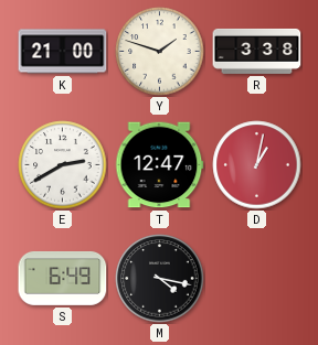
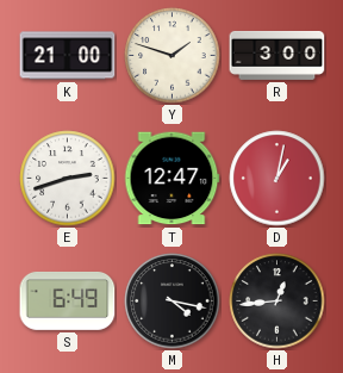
R: 3:38 -> 3:00
E: 2:40 -> 2:42
H: none -> 12:44
